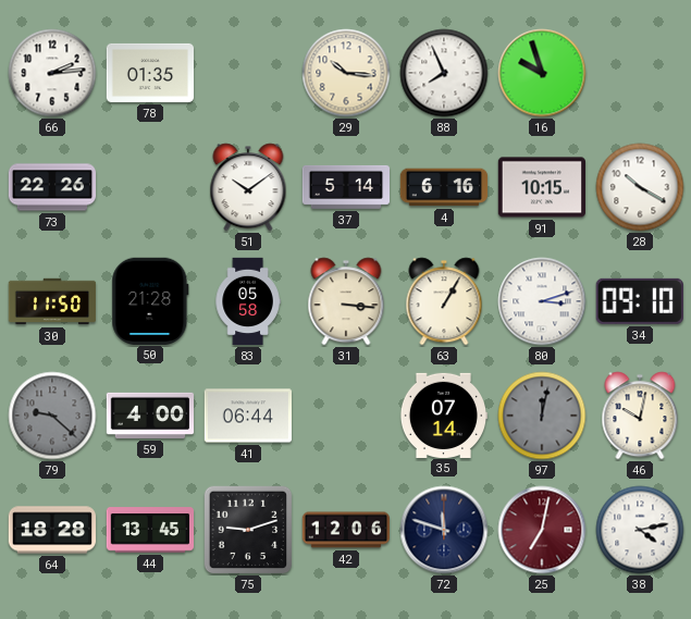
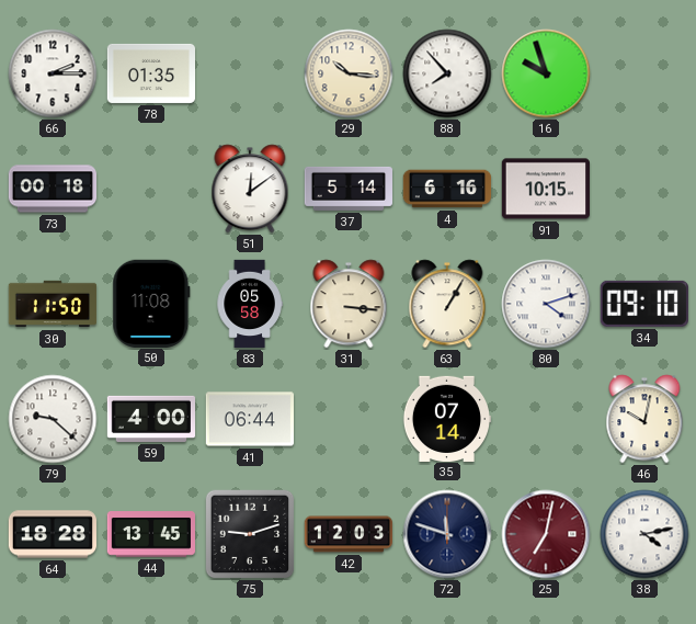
66: 2:14 -> 2:15
88: 7:56 -> 7:53
73: 22:26 -> 00:18
51: 10:09 -> 12:09
28: 10:20 -> none
50: 21:28 -> 11:08
80: 3:12 -> 4:12
79 dial: grey -> white
97: 12:02 -> none
42: 12:06 -> 12:03
